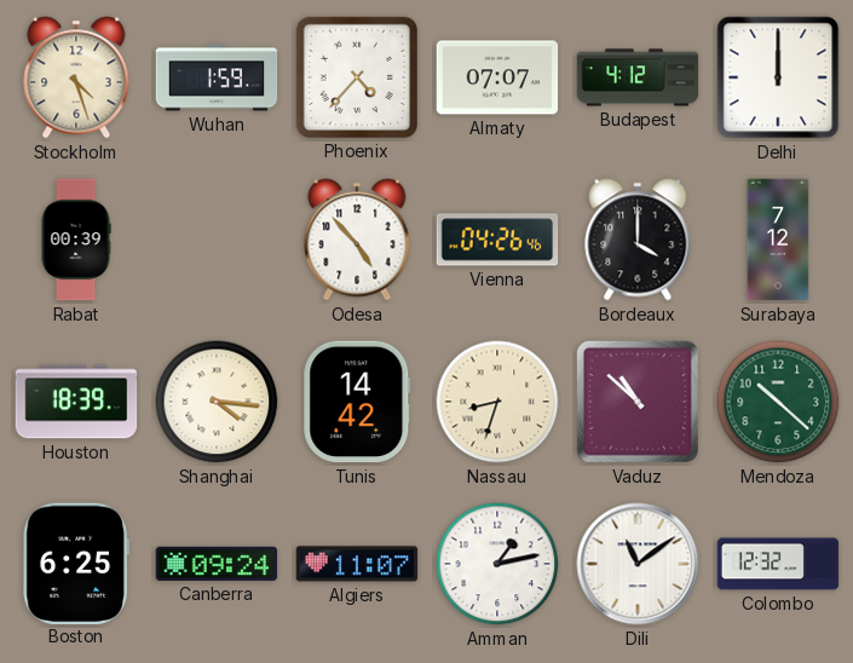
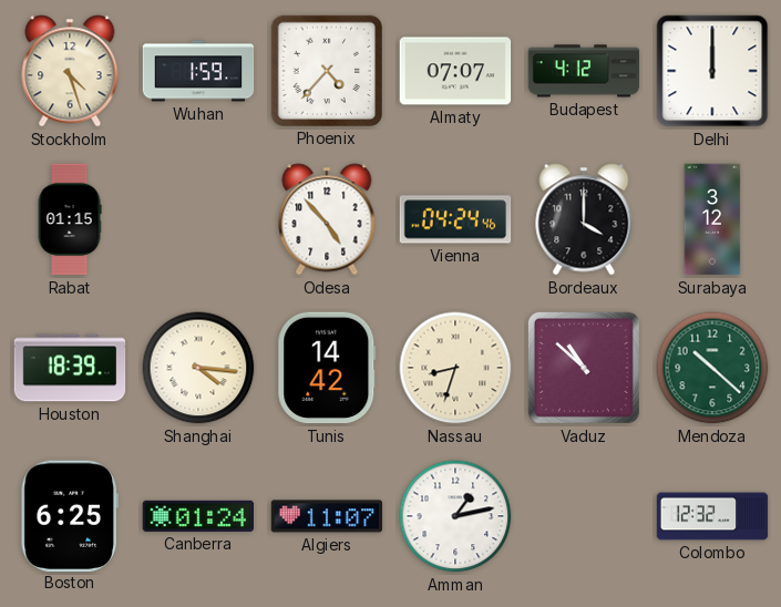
Rabat: 00:39 -> 01:15
Vienna: 04:26 -> 04:24
Surabaya: 7:12 -> 3:12
Canberra: 09:24 -> 01:24
Dili: 11:09 -> none
